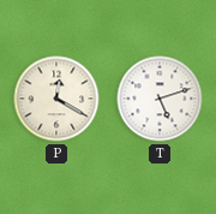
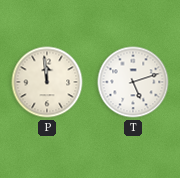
P: 12:20 -> 11:59
